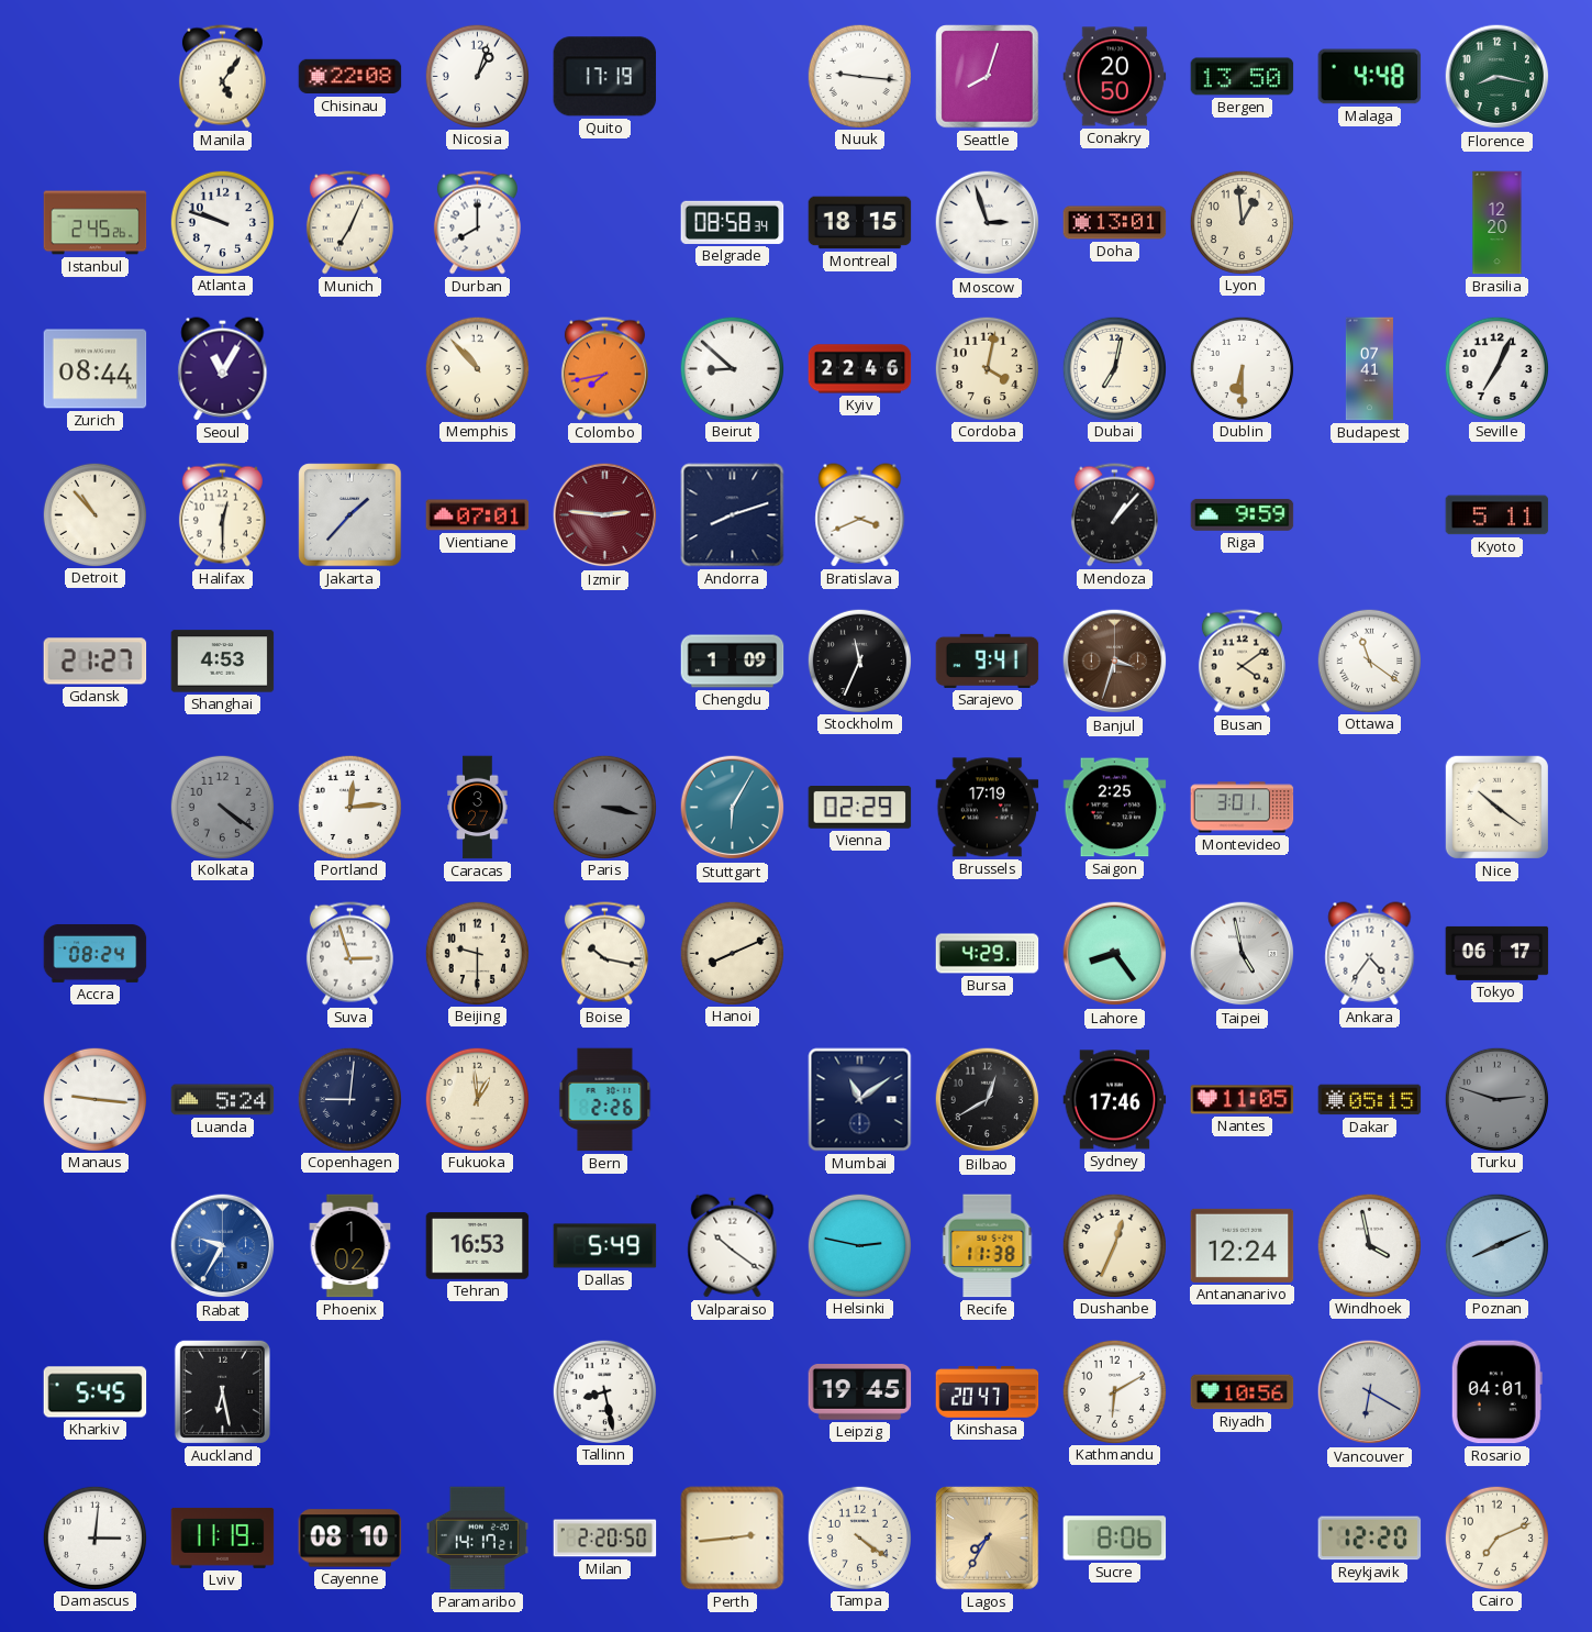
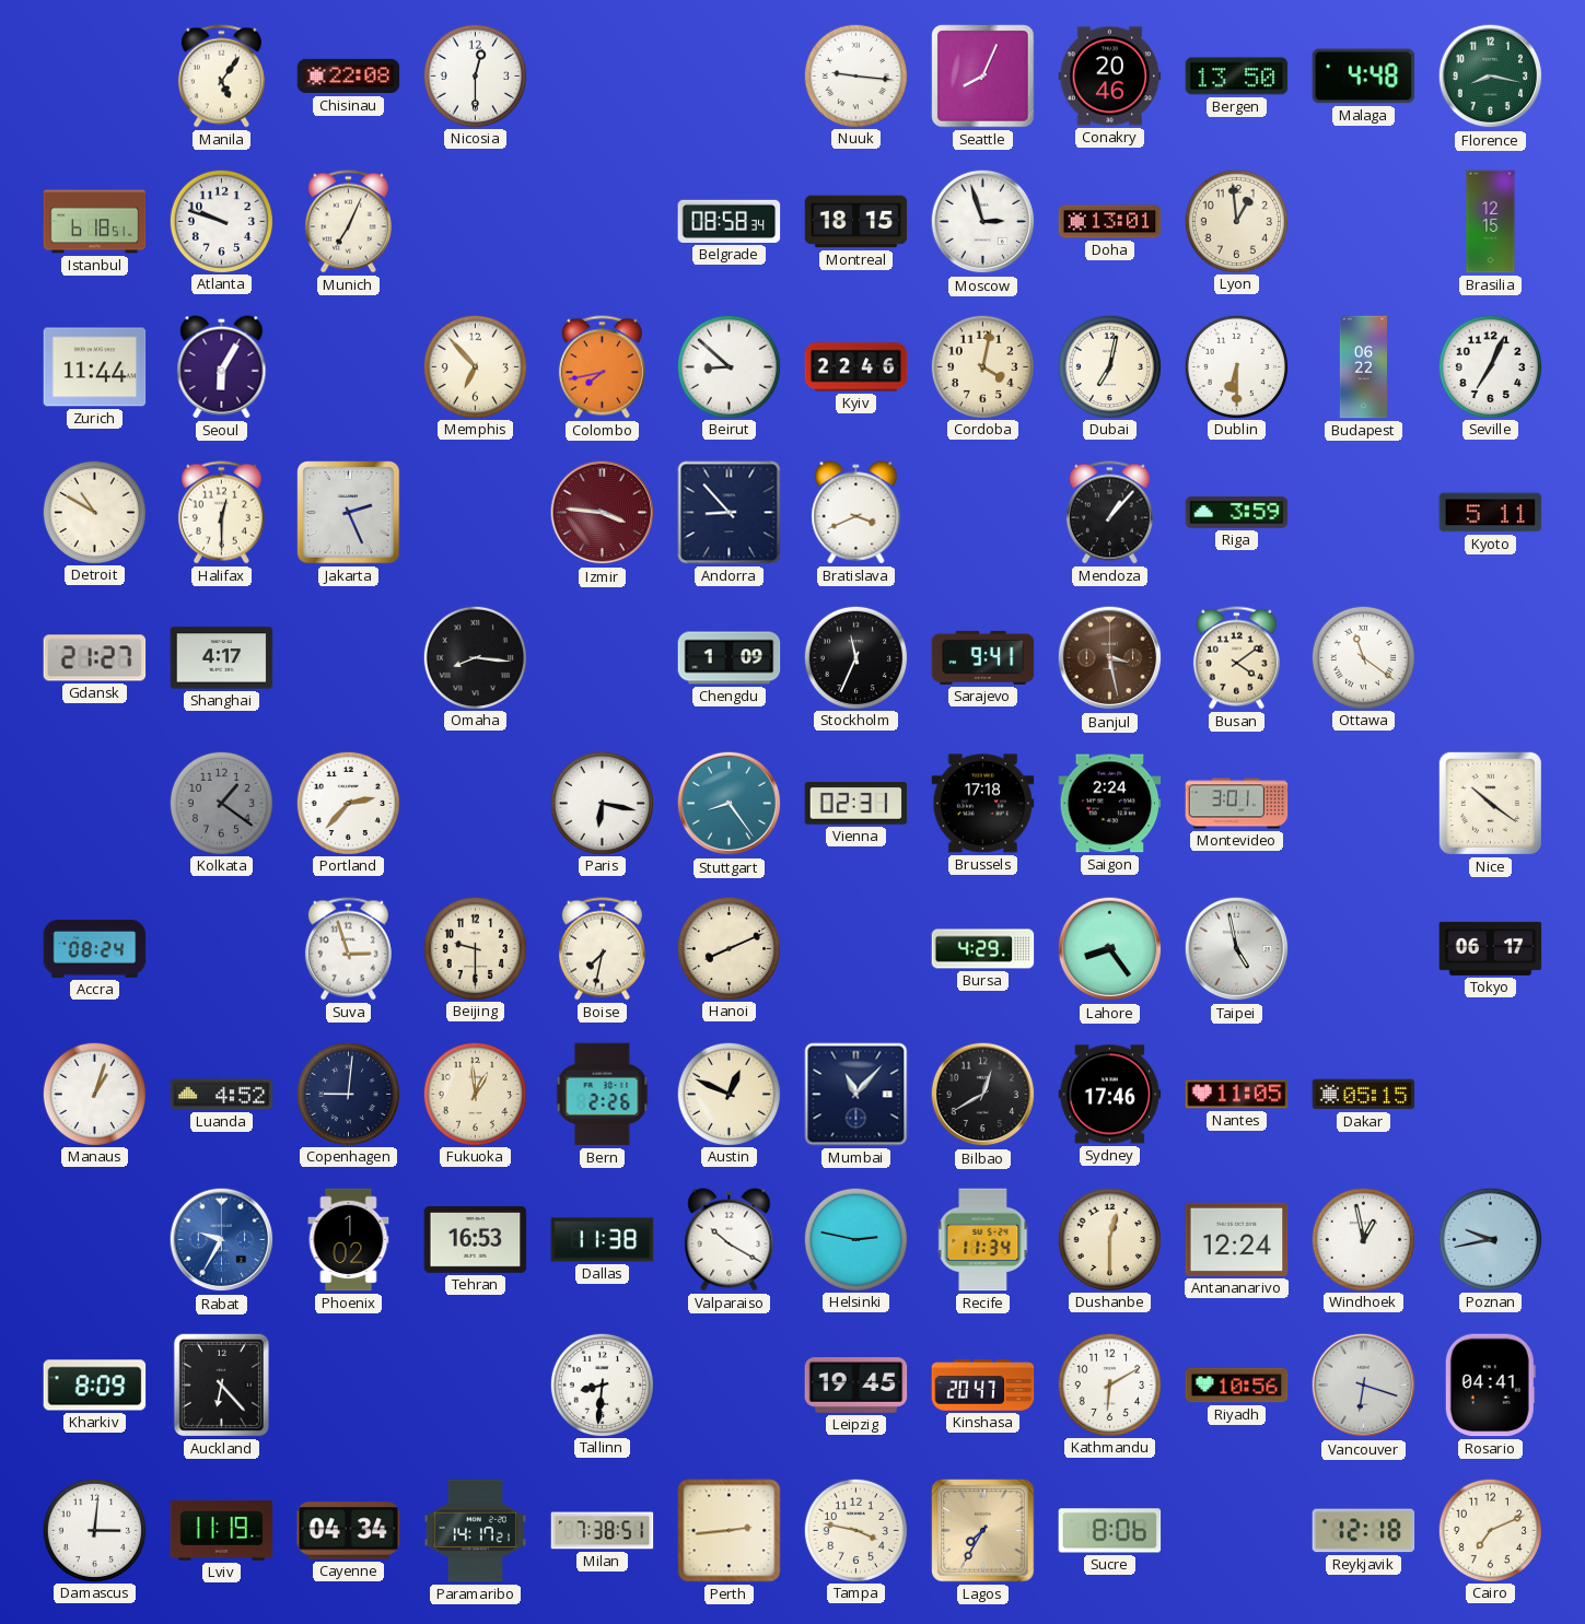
Nicosia: 1:03 -> 12:30
Quito: 17:19 -> none
Seattle: 8:03 -> 8:04
Conakry: 20:50 -> 20:46
Istanbul: 2:45 -> 6:18
Durban: 8:00 -> none
Brasilia: 12:20 -> 12:15
Zurich: 08:44 -> 11:44
Seoul: 11:05 -> 6:05
Memphis: 10:53 -> 6:53
Budapest: 07:41 -> 06:22
Detroit: 10:53 -> 10:50
Jakarta: 1:37 -> 2:26
Vientiane: 07:01 -> none
Izmir: 2:46 -> 3:46
Andorra: 8:12 -> 8:53
Riga: 9:59 -> 3:59
Shanghai: 4:53 -> 4:17
Omaha: none -> 8:16
Banjul: 3:33 -> 3:28
Kolkata: 4:21 -> 1:21
Portland: 12:14 -> 2:37
Caracas: 3:27 -> none
Paris: 3:17 -> 6:17
Paris dial: grey -> white
Stuttgart: 6:05 -> 8:24
Vienna: 02:29 -> 02:31
Brussels: 17:19 -> 17:18
Saigon: 2:25 -> 2:24
Boise: 10:17 -> 7:32
Ankara: 4:36 -> none
Manaus: 9:16 -> 1:03
Luanda: 5:24 -> 4:52
Austin: none -> 12:49
Mumbai: 11:09 -> 11:07
Turku: 2:48 -> none
Dallas: 5:49 -> 11:38
Valparaiso: 10:21 -> 10:20
Recife: 11:38 -> 11:34
Dushanbe: 12:34 -> 12:30
Windhoek: 3:58 -> 12:58
Poznan: 8:11 -> 9:43
Kharkiv: 5:45 -> 8:09
Auckland: 6:28 -> 6:23
Tallinn: 8:28 -> 8:31
Vancouver: 6:20 -> 6:18
Rosario: 04:01 -> 04:41
Cayenne: 08:10 -> 04:34
Milan: 2:20 -> 7:38
Tampa: 4:21 -> 3:47
Reykjavik: 12:20 -> 12:18
